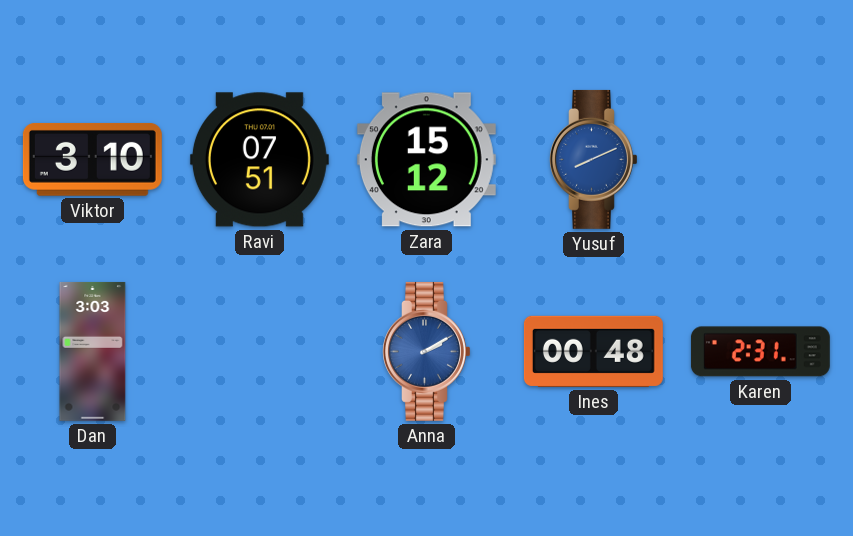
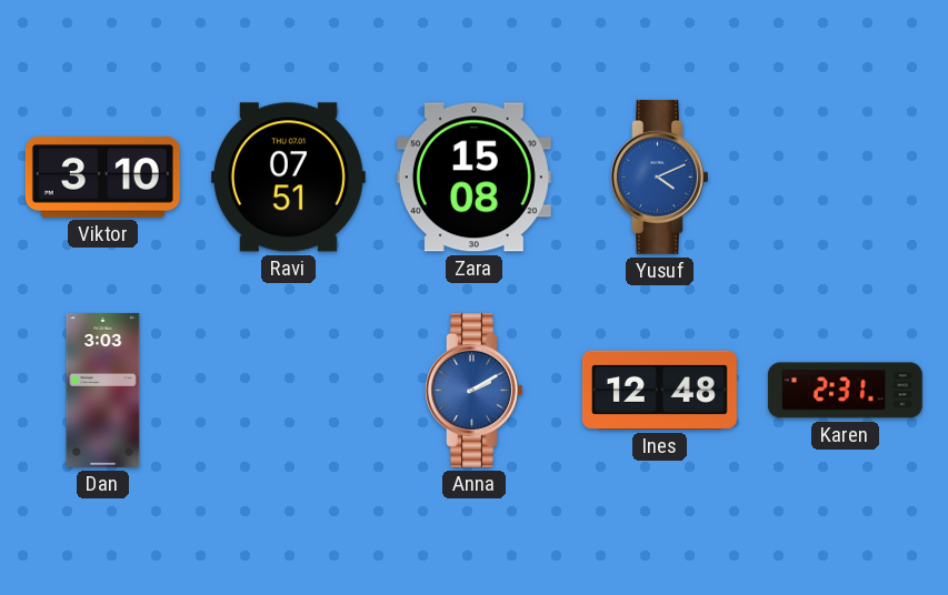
Zara: 15:12 -> 15:08
Yusuf: 8:11 -> 4:11
Ines: 00:48 -> 12:48
